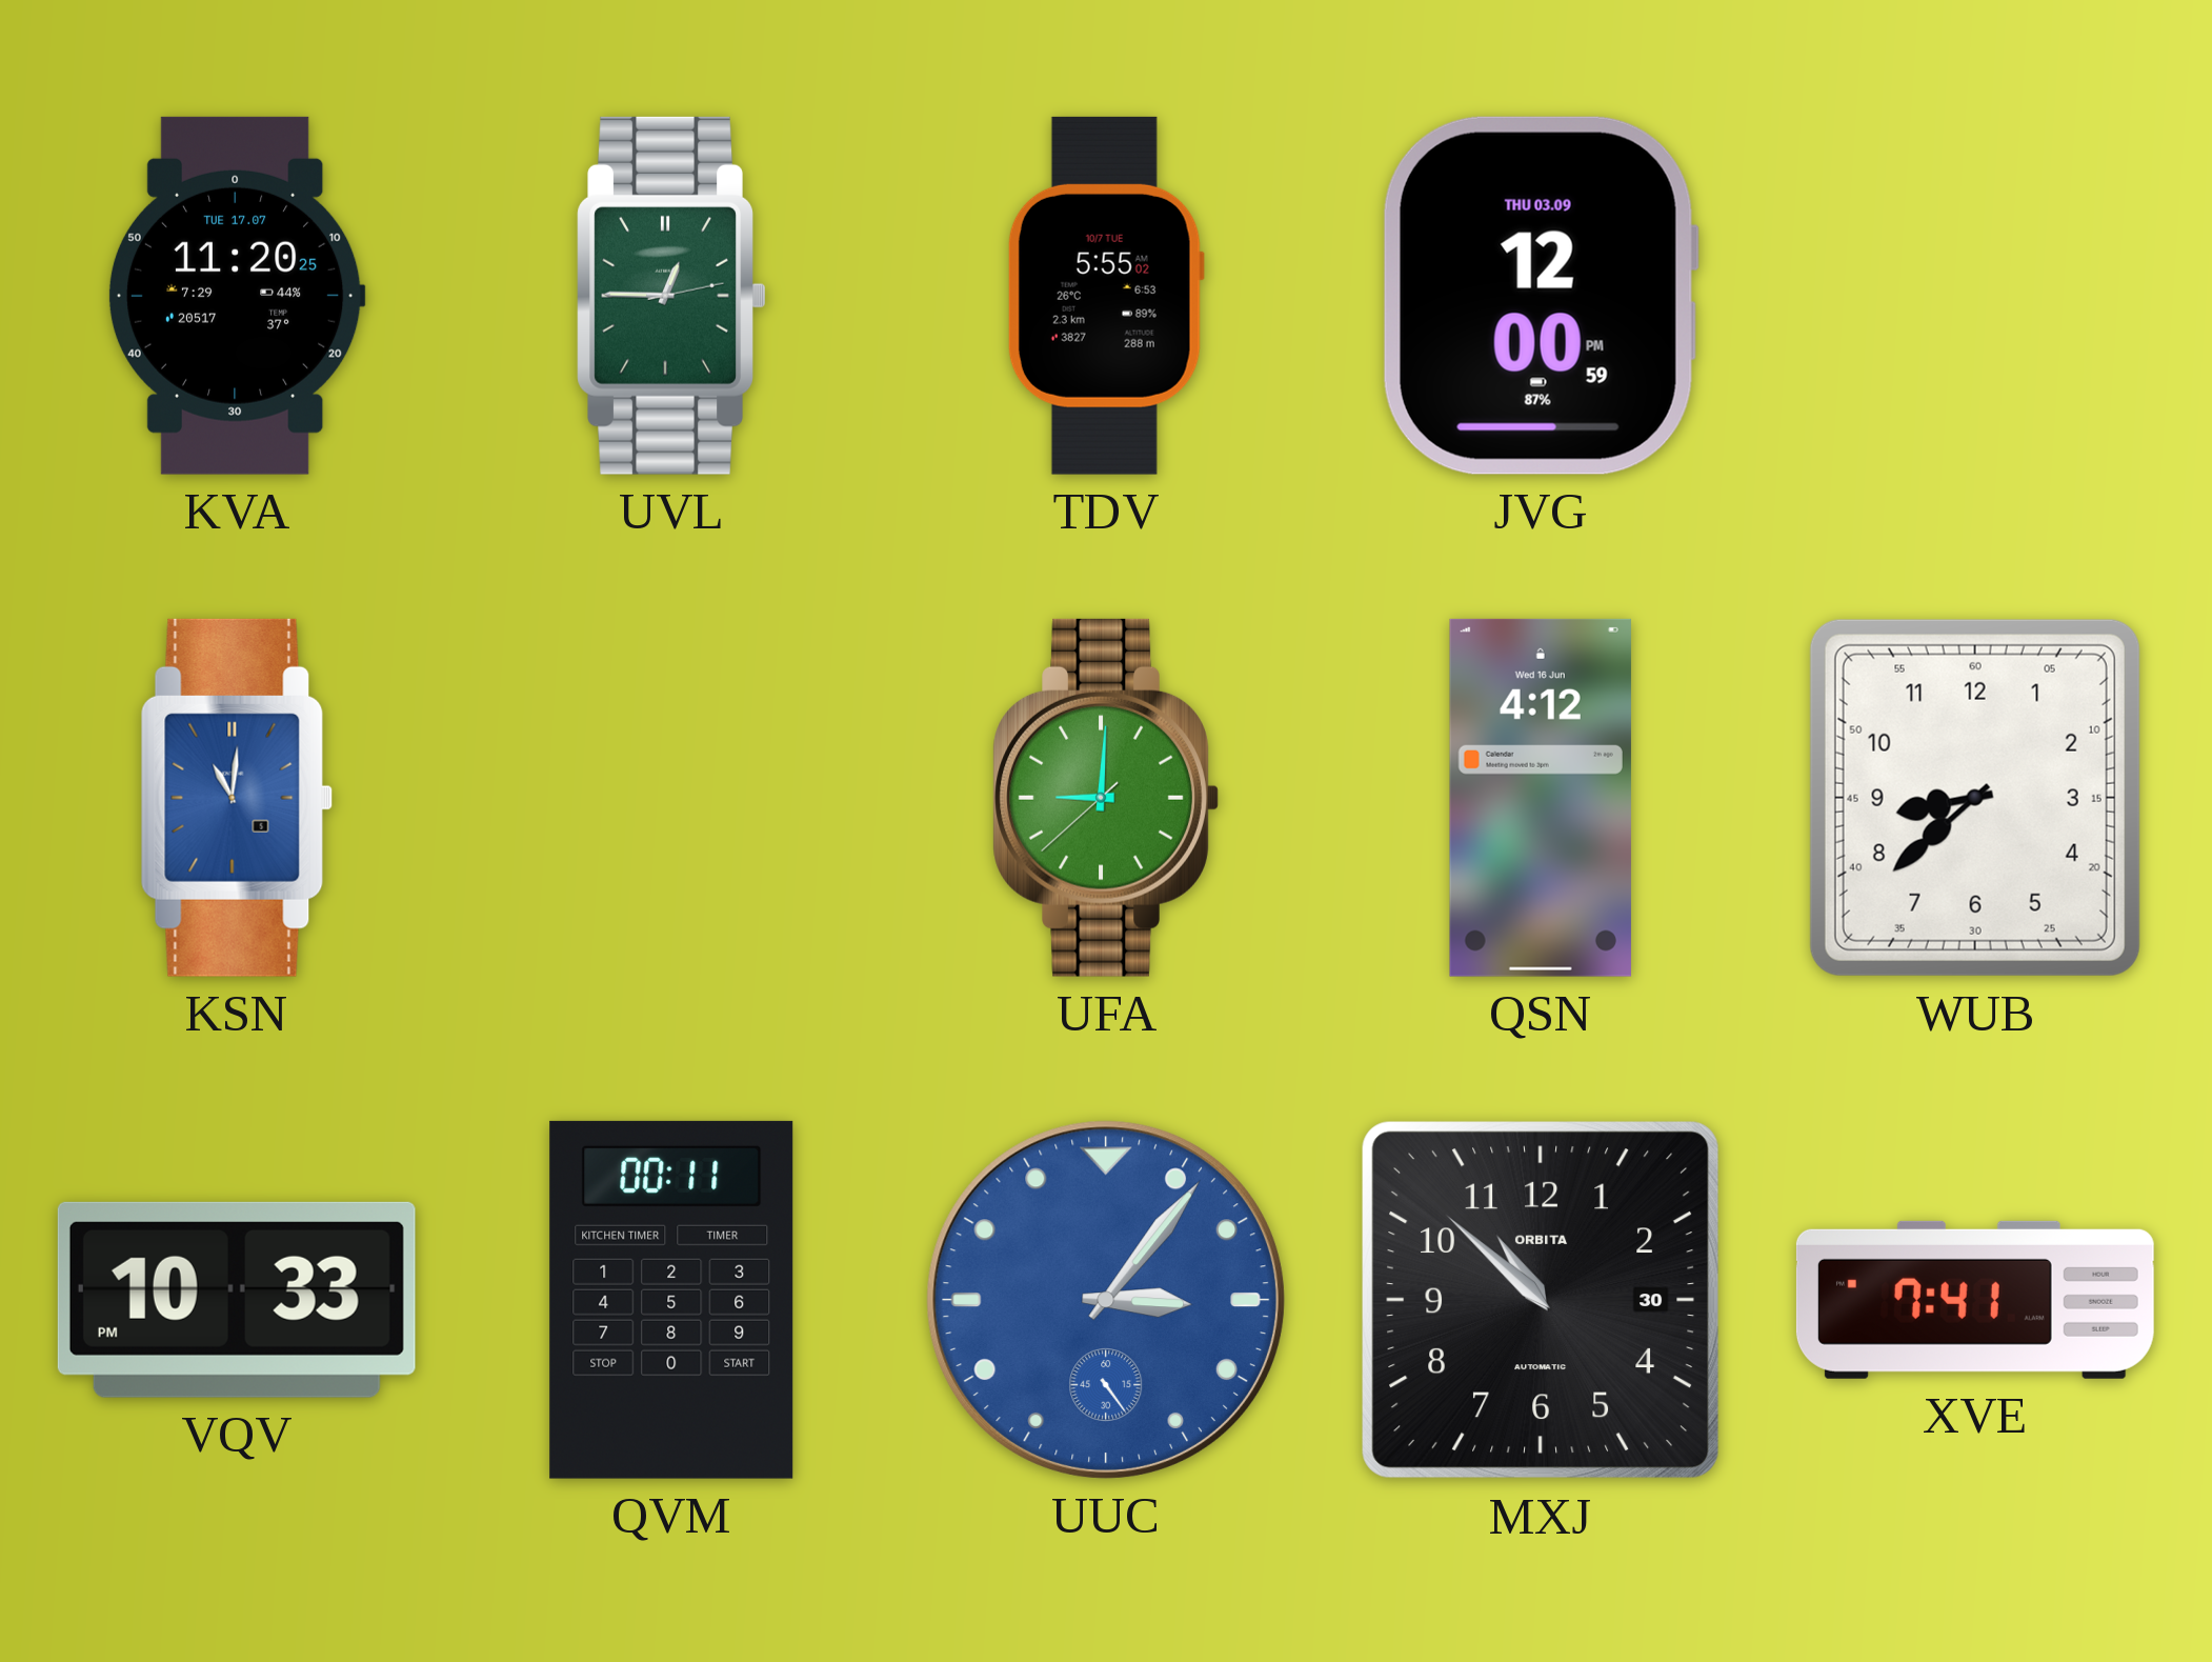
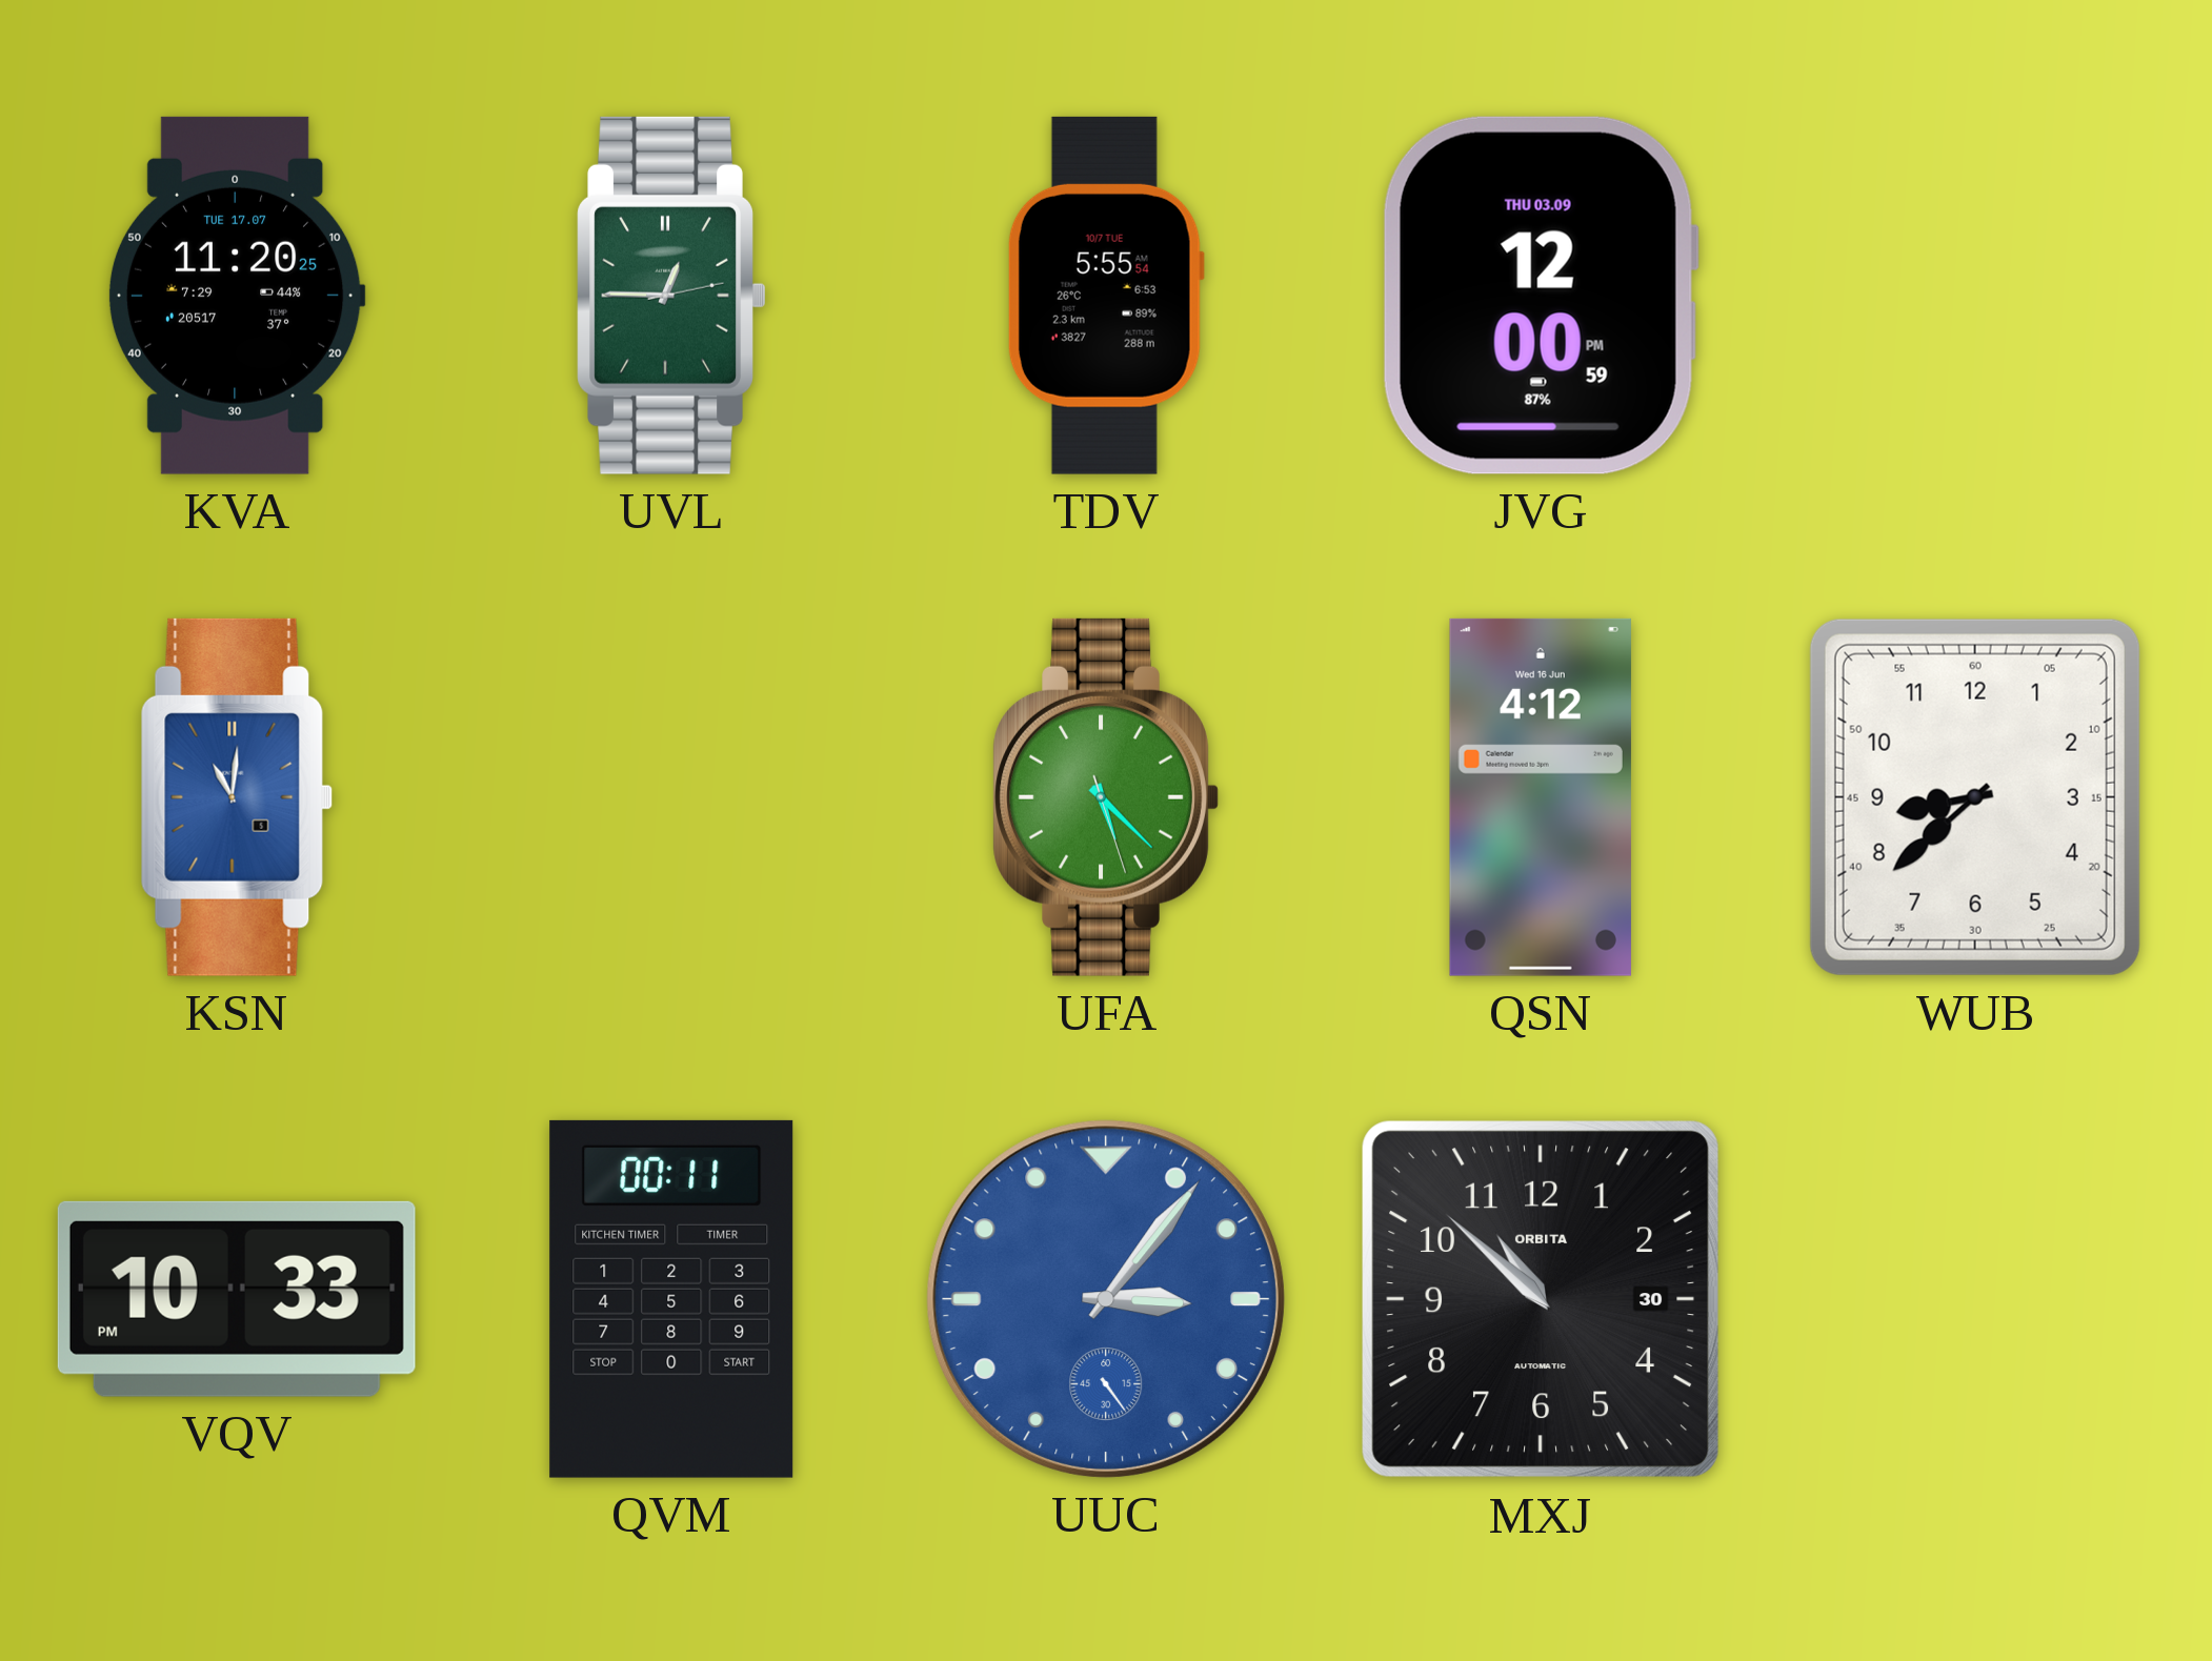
TDV: 5:55:02 -> 5:55:54
UFA: 9:00 -> 5:22
XVE: 7:41 -> none
